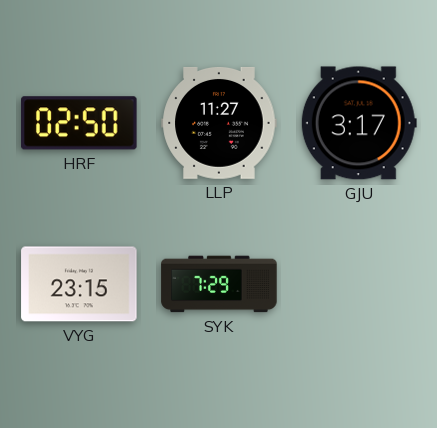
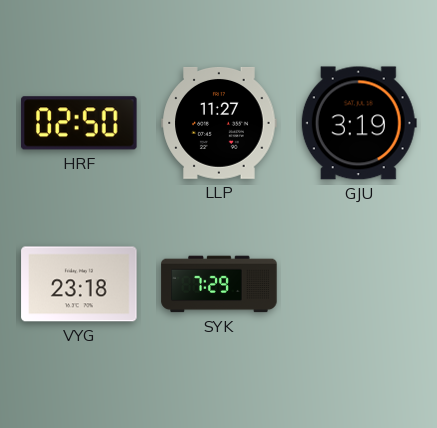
GJU: 3:17 -> 3:19
VYG: 23:15 -> 23:18
